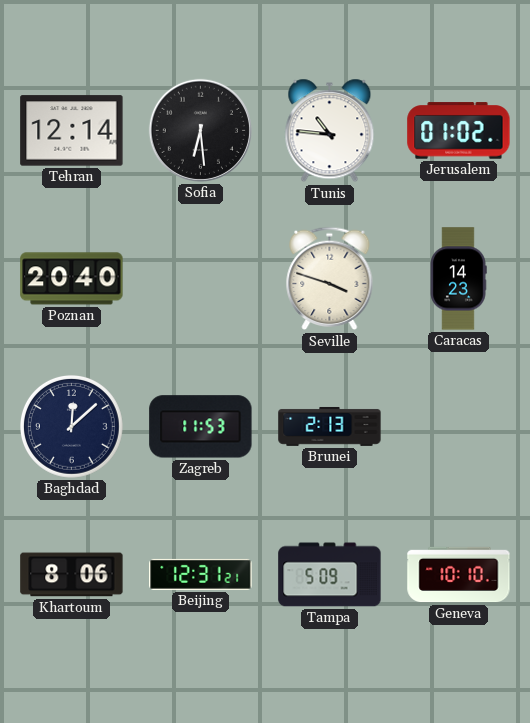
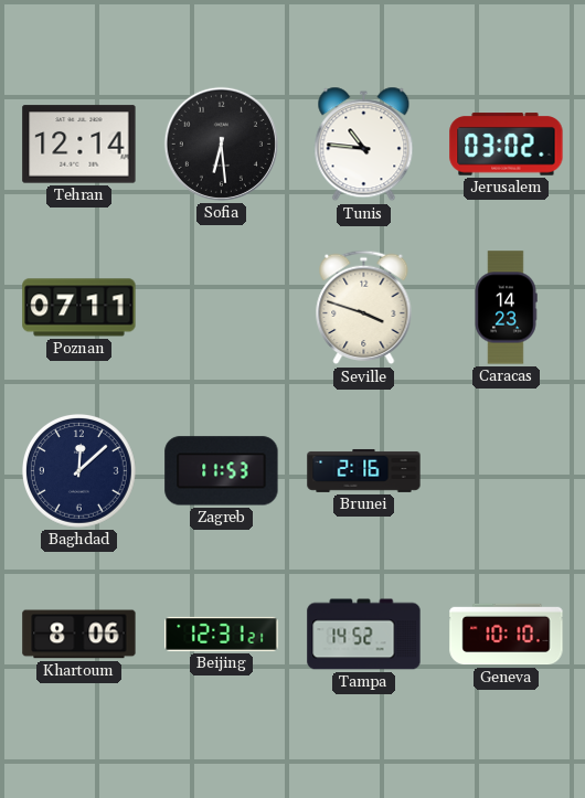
Jerusalem: 01:02 -> 03:02
Poznan: 20:40 -> 07:11
Brunei: 2:13 -> 2:16
Tampa: 5:09 -> 14:52
